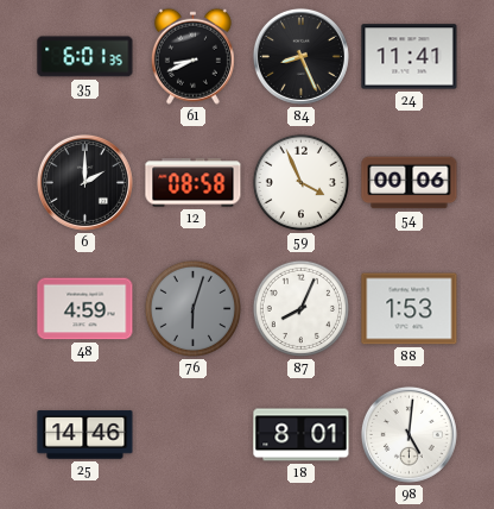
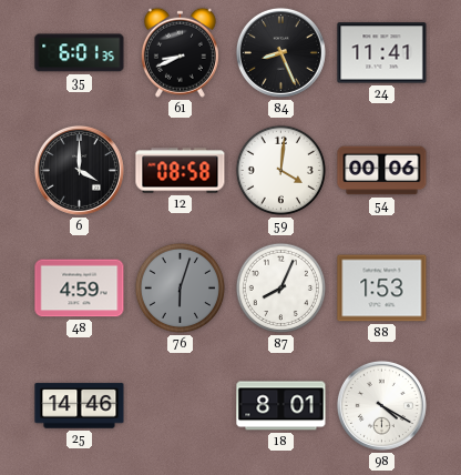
6: 2:00 -> 4:00
59: 3:56 -> 4:01
98: 5:01 -> 4:20
